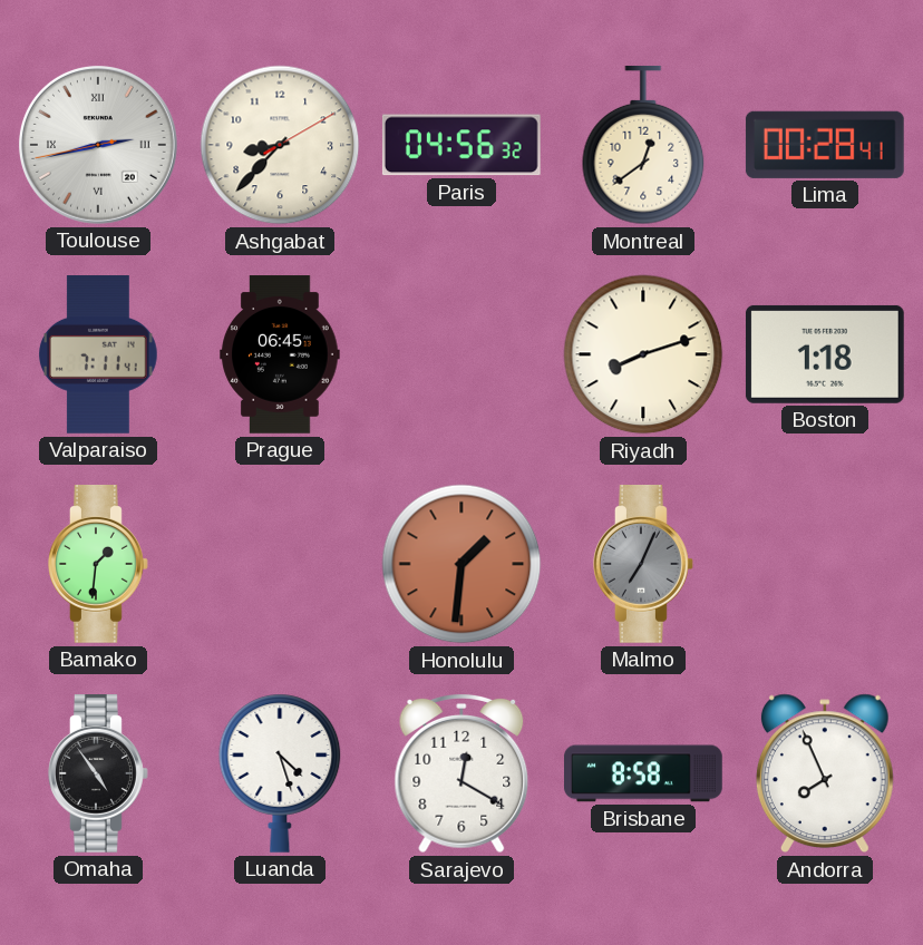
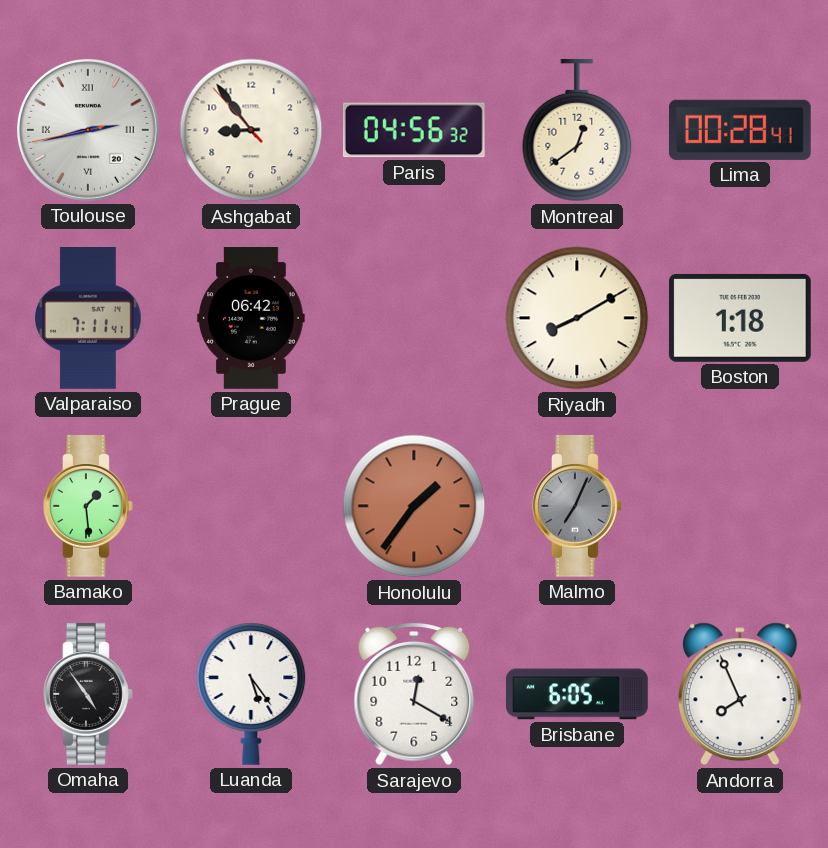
Ashgabat: 8:37 -> 8:53
Prague: 06:45 -> 06:42
Riyadh: 8:12 -> 8:10
Bamako: 1:31 -> 1:29
Honolulu: 1:31 -> 1:36
Luanda: 4:27 -> 5:24
Brisbane: 8:58 -> 6:05
